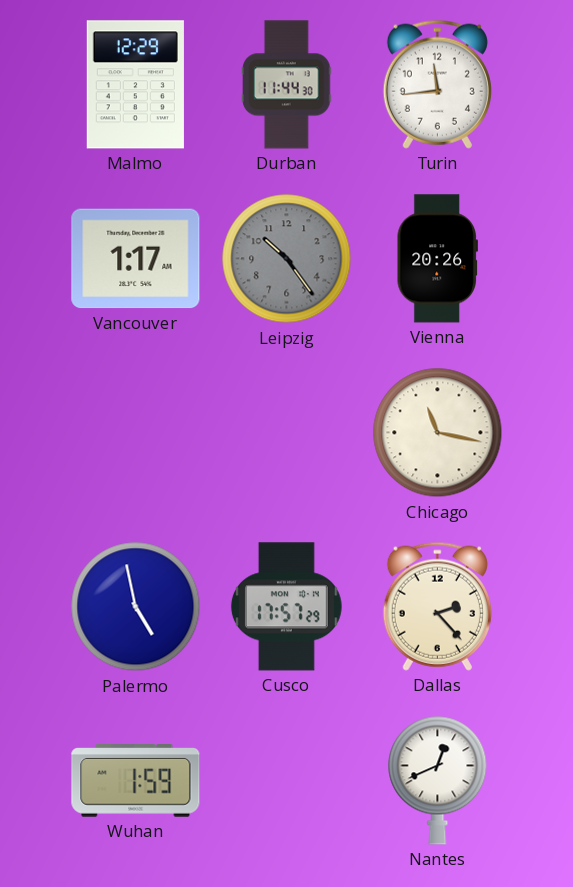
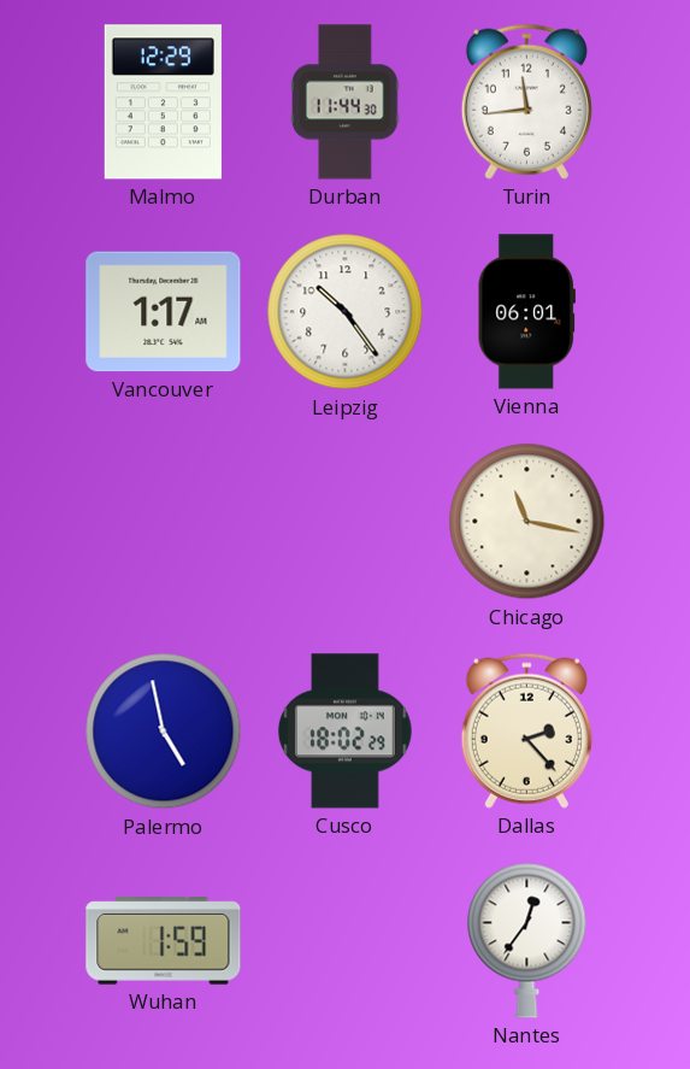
Leipzig dial: grey -> white
Vienna: 20:26 -> 06:01
Cusco: 17:57 -> 18:02
Nantes: 12:41 -> 12:36
